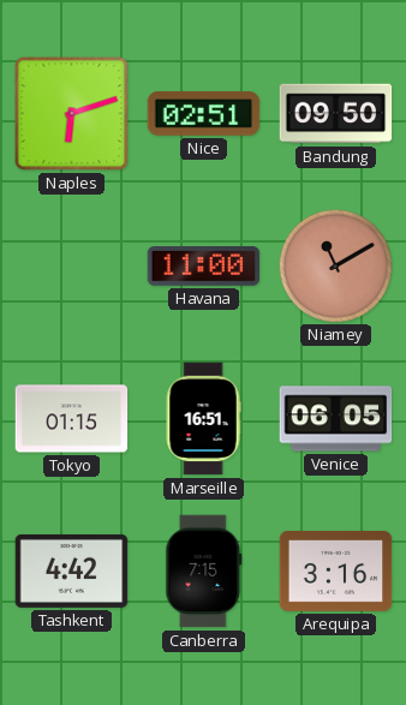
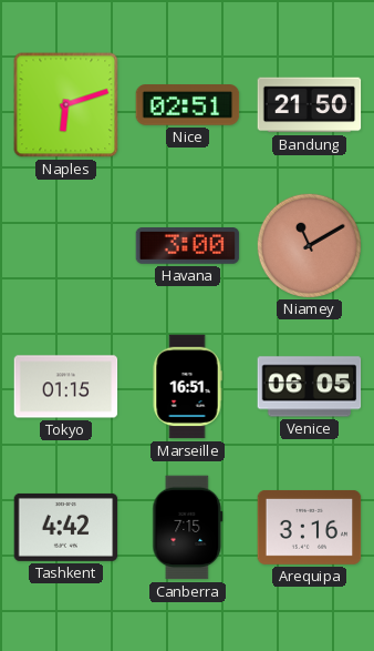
Bandung: 09:50 -> 21:50
Havana: 11:00 -> 3:00
